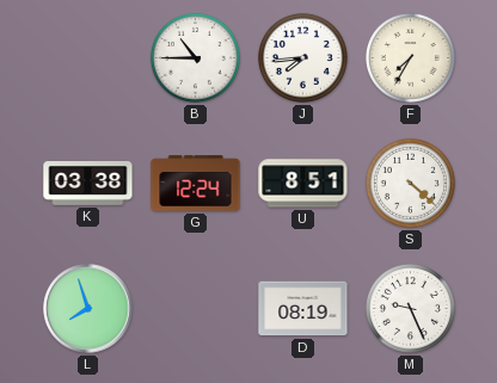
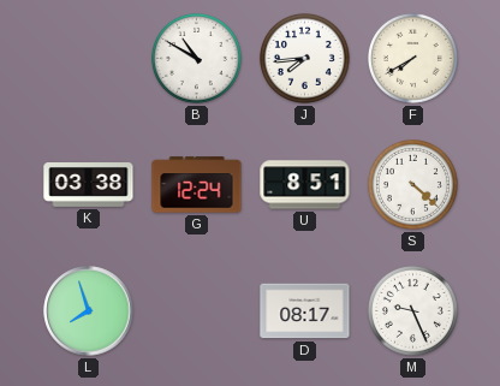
B: 10:45 -> 10:50
F: 7:35 -> 7:40
D: 08:19 -> 08:17
